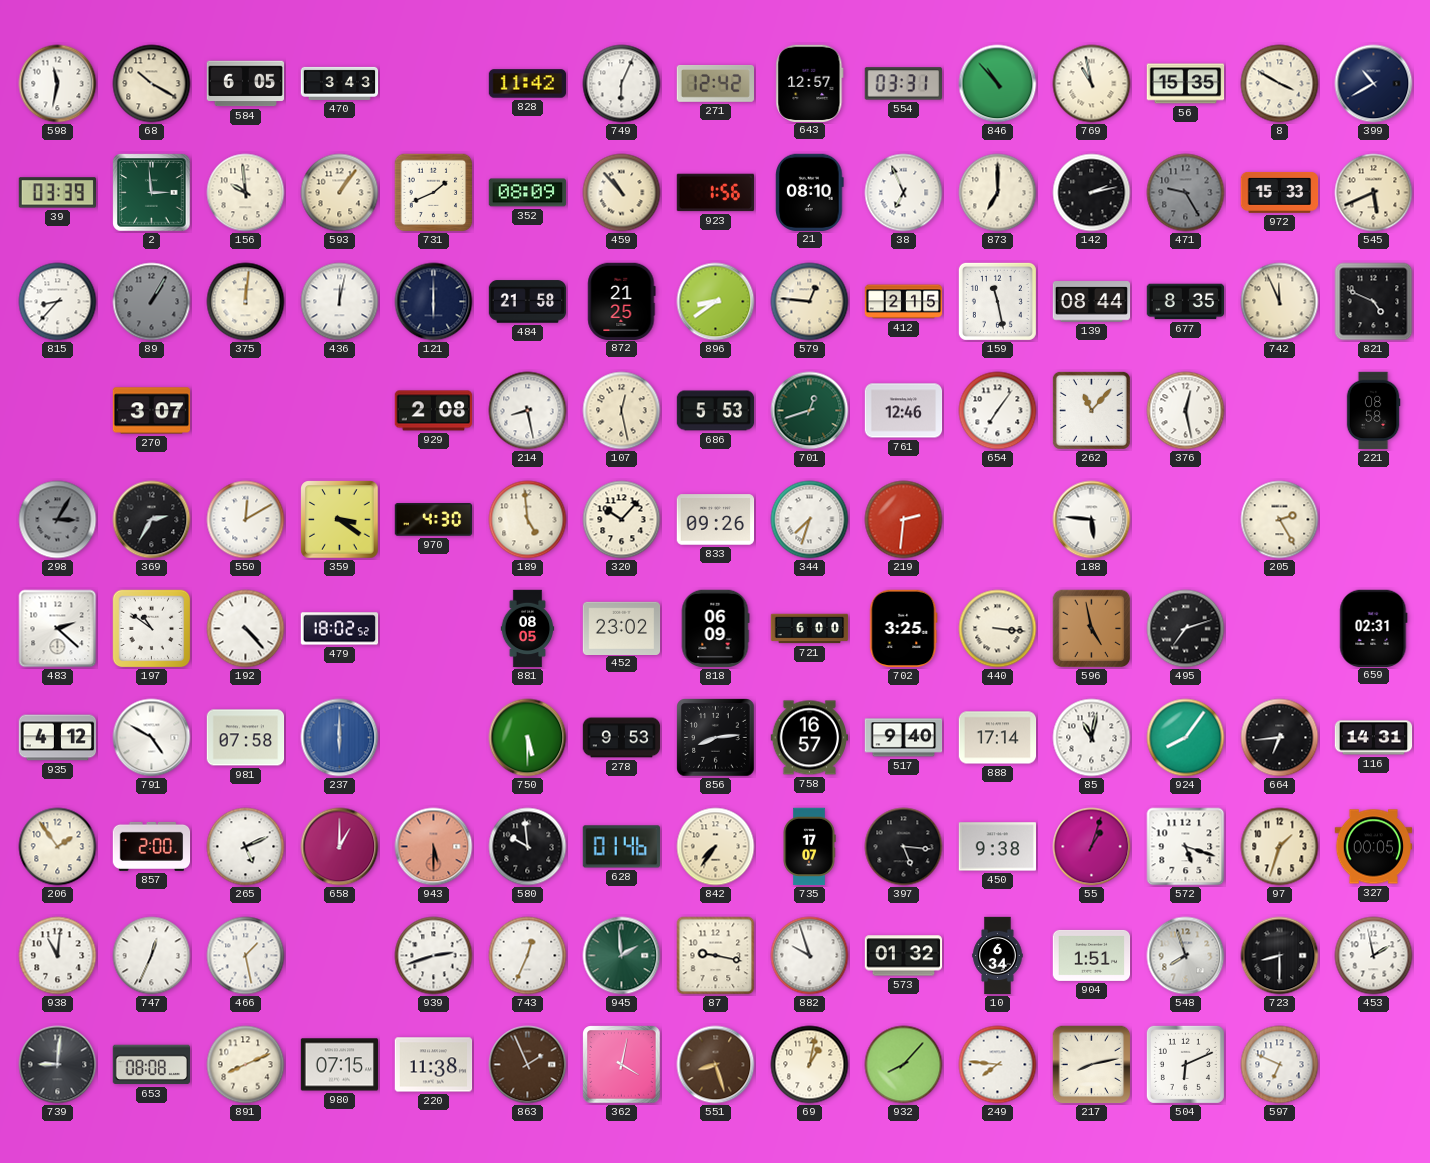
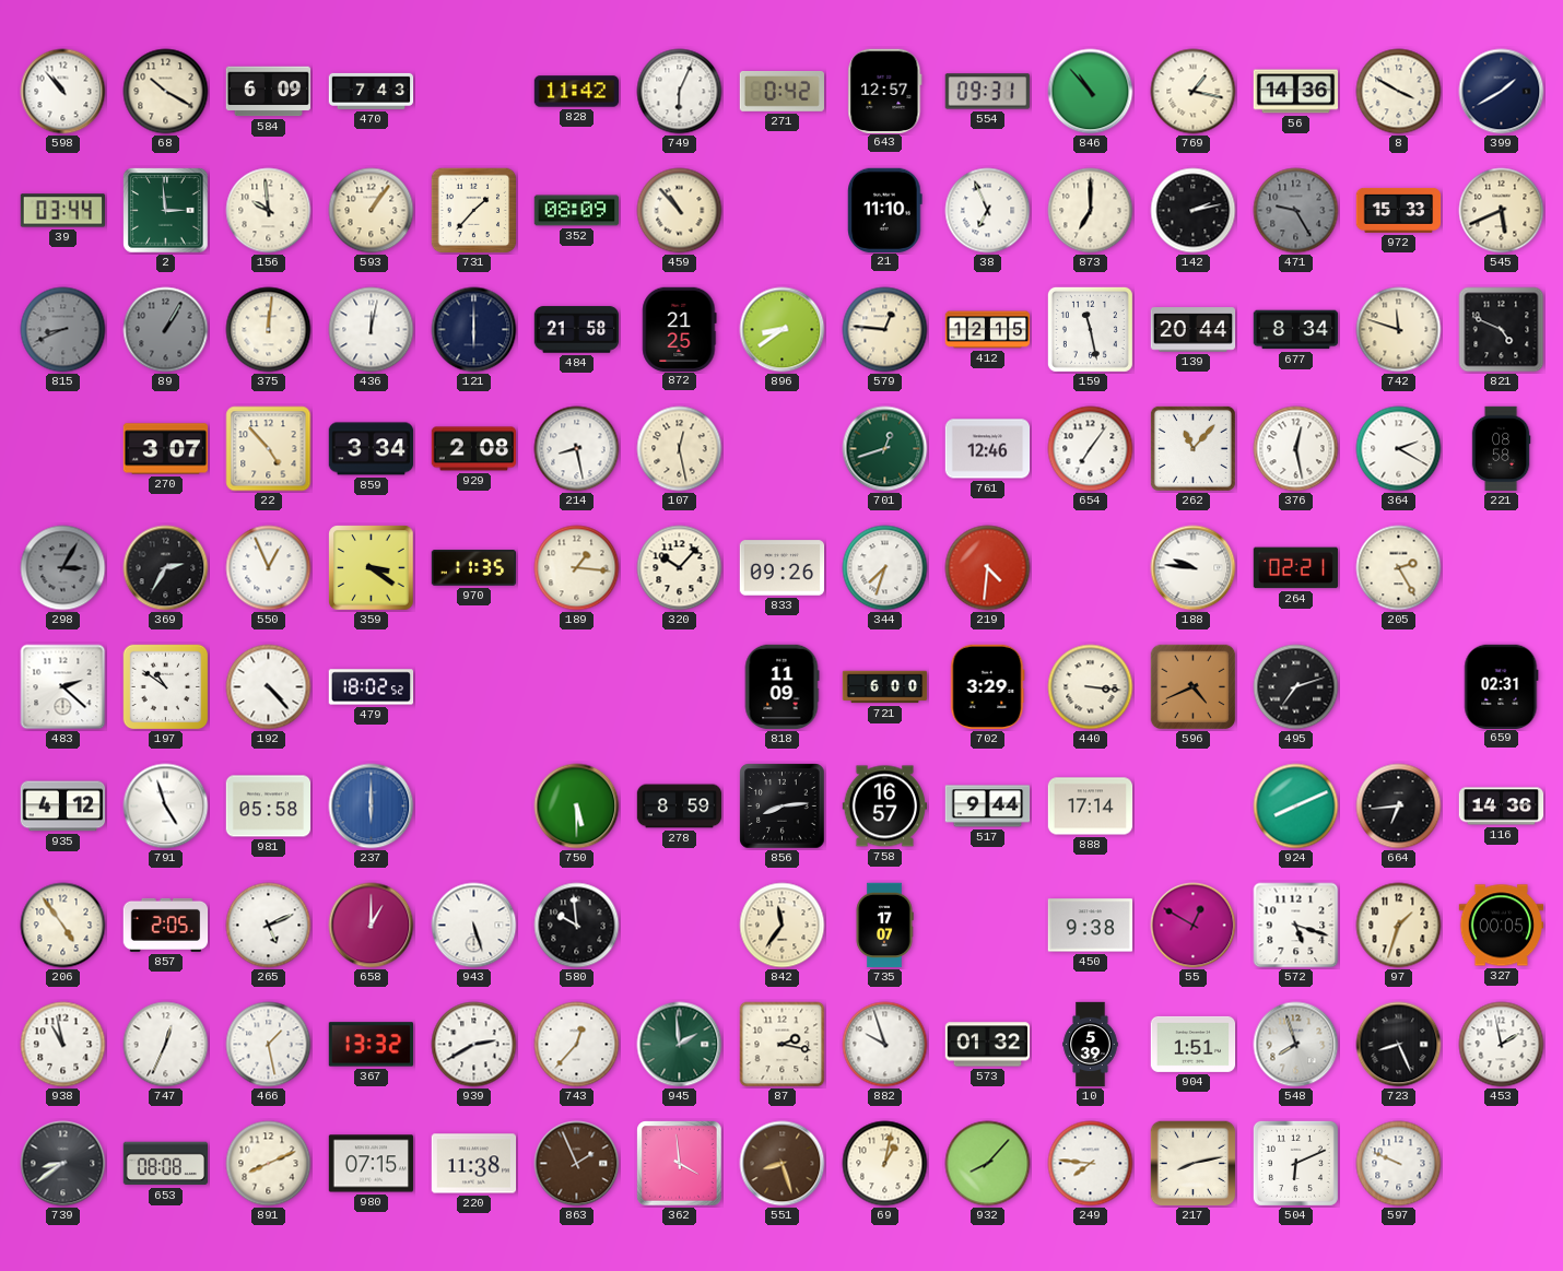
598: 11:32 -> 10:53
584: 6:05 -> 6:09
470: 3:43 -> 7:43
271: 12:42 -> 0:42
554: 03:31 -> 09:31
769: 10:58 -> 1:17
56: 15:35 -> 14:36
399: 10:40 -> 1:40
39: 03:39 -> 03:44
731: 1:41 -> 1:37
923: 1:56 -> none
21: 08:10 -> 11:10
815: 8:37 -> 8:41
815 dial: white -> grey
412: 2:15 -> 12:15
139: 08:44 -> 20:44
677: 8:35 -> 8:34
742: 11:56 -> 11:48
22: none -> 4:53
859: none -> 3:34
686: 5:53 -> none
364: none -> 2:20
550: 12:10 -> 12:56
970: 4:30 -> 11:35
189: 4:59 -> 1:16
219: 2:31 -> 4:31
188: 5:46 -> 9:46
264: none -> 02:21
881: 08:05 -> none
452: 23:02 -> none
818: 06:09 -> 11:09
702: 3:25 -> 3:29
596: 4:58 -> 4:41
791: 4:50 -> 4:57
981: 07:58 -> 05:58
278: 9:53 -> 8:59
517: 9:40 -> 9:44
85: 11:02 -> none
924: 8:06 -> 8:11
116: 14:31 -> 14:36
206: 1:54 -> 4:54
857: 2:00 -> 2:05
943: 5:30 -> 5:27
943 dial: salmon -> white
628: 01:46 -> none
842: 7:36 -> 11:36
397: 5:16 -> none
55: 1:03 -> 12:50
938: 11:01 -> 10:58
367: none -> 13:32
939: 2:42 -> 2:40
743: 12:34 -> 12:37
87: 9:17 -> 2:17
10: 6:34 -> 5:39
723: 8:30 -> 8:26
739: 9:01 -> 8:39
362: 4:02 -> 3:59
597: 6:49 -> 9:49
